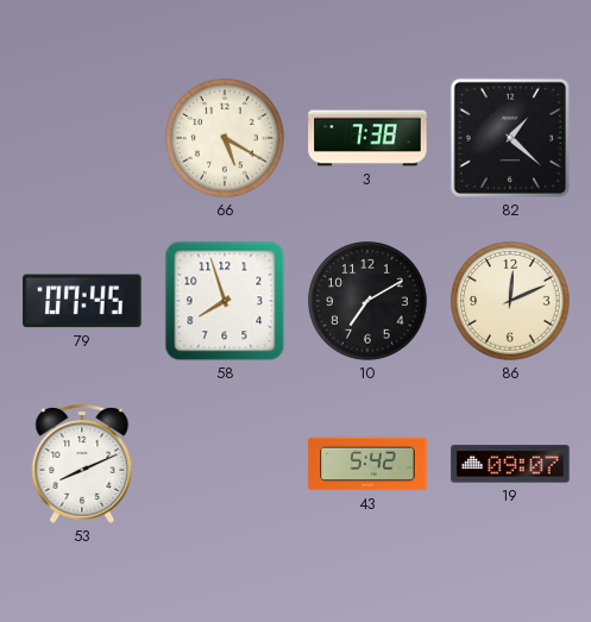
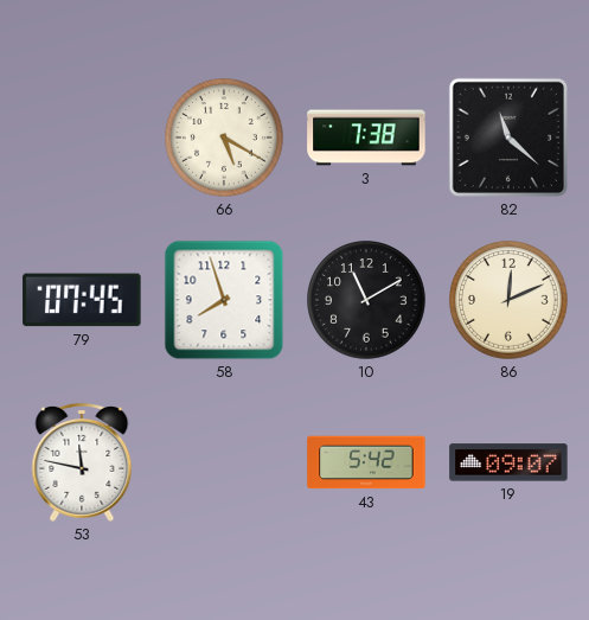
82: 1:22 -> 11:22
10: 7:10 -> 11:10
53: 8:11 -> 11:47
